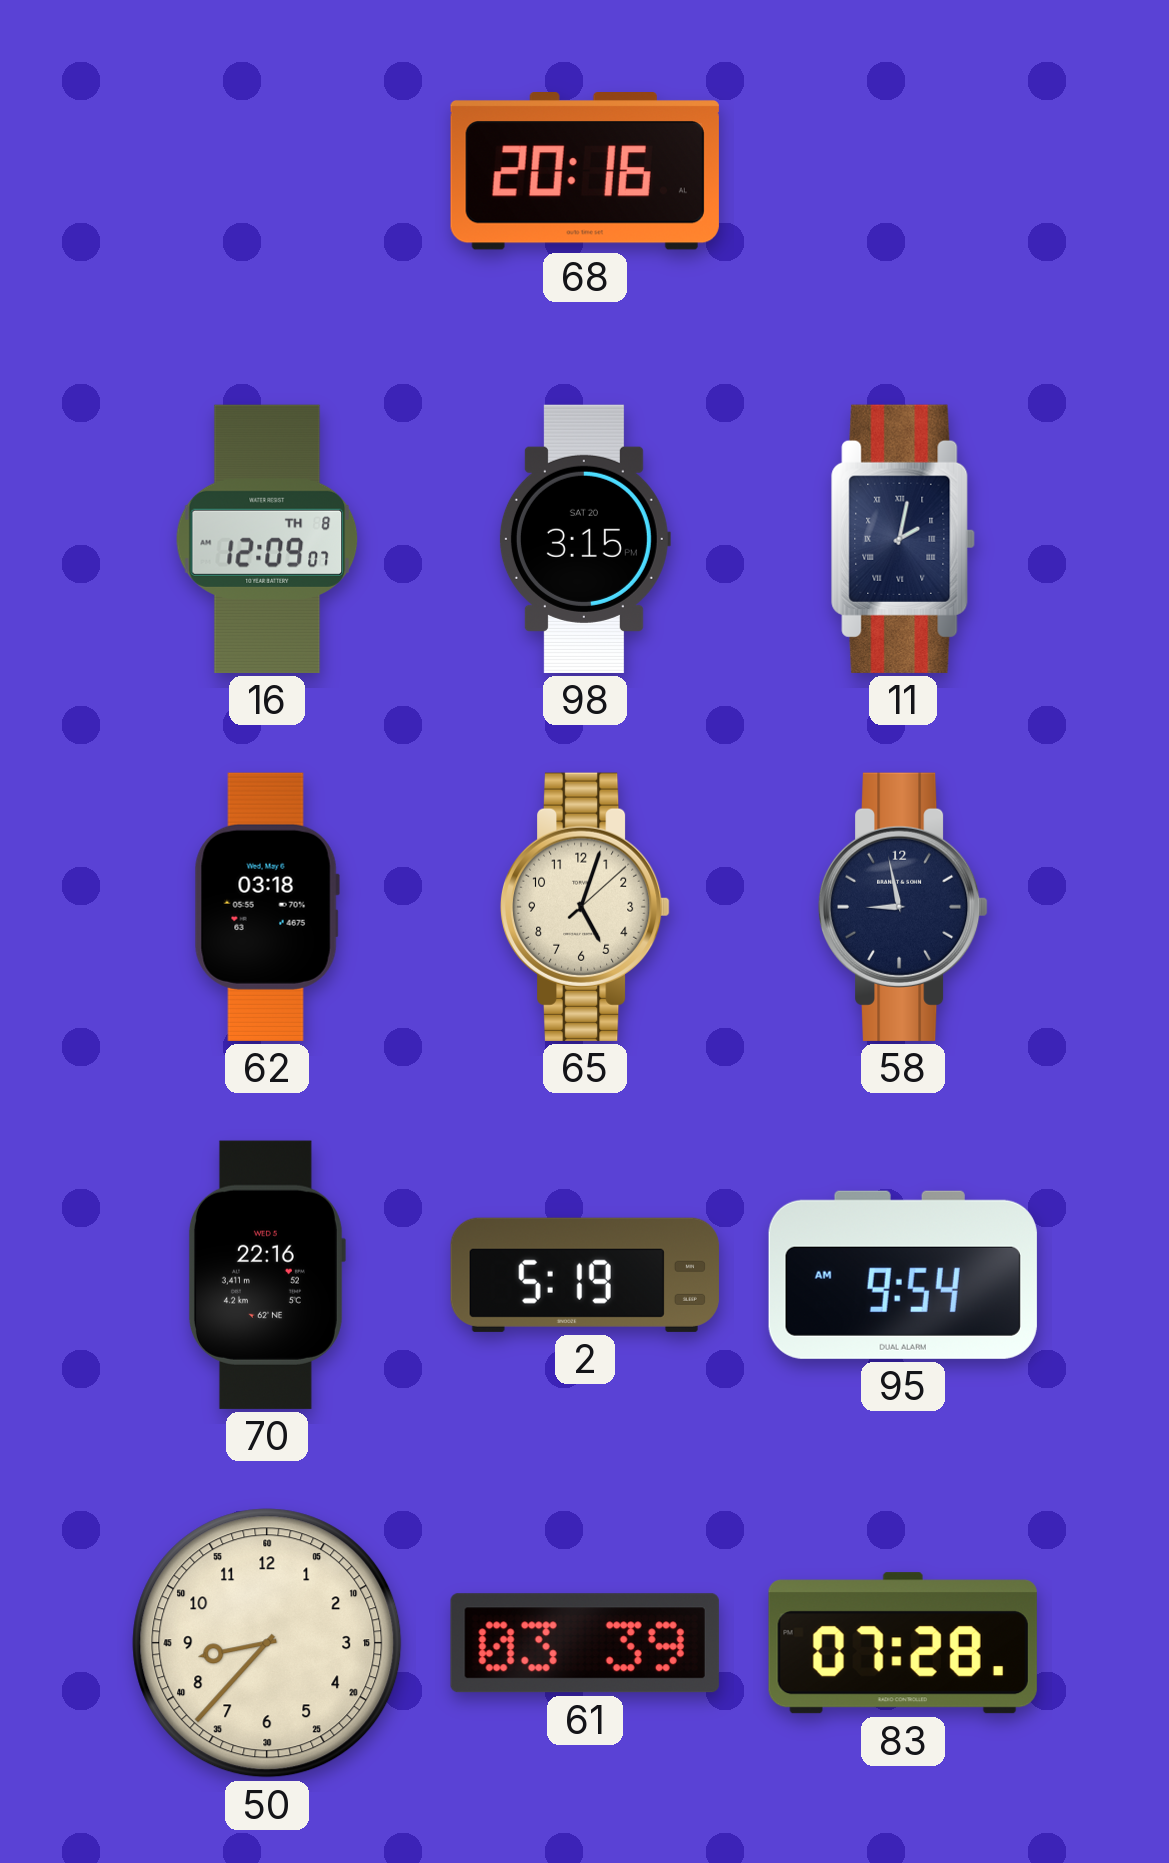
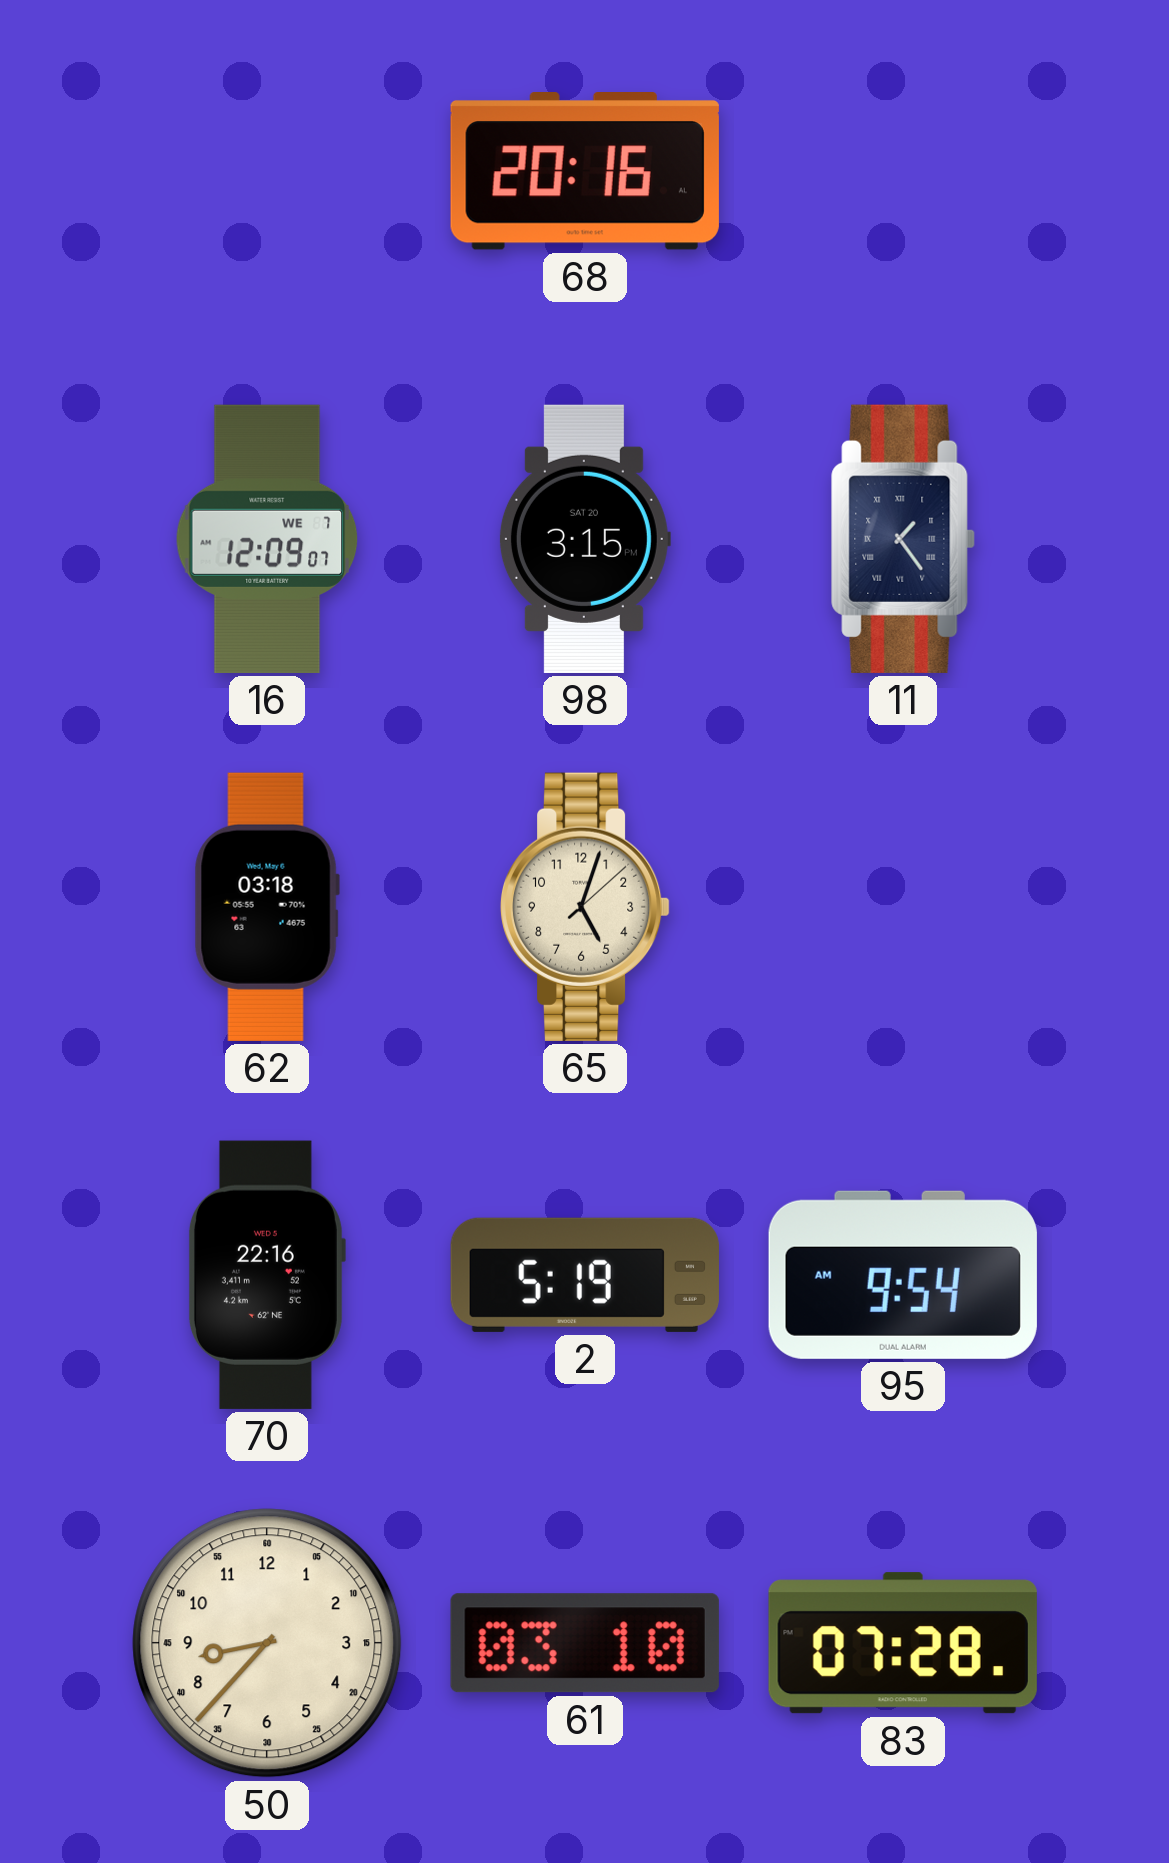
16 date: TH 8 -> WE 7
11: 2:02 -> 1:24
58: 8:58 -> none
61: 03:39 -> 03:10
